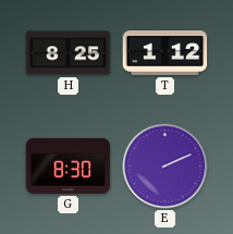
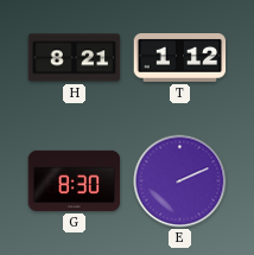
H: 8:25 -> 8:21
